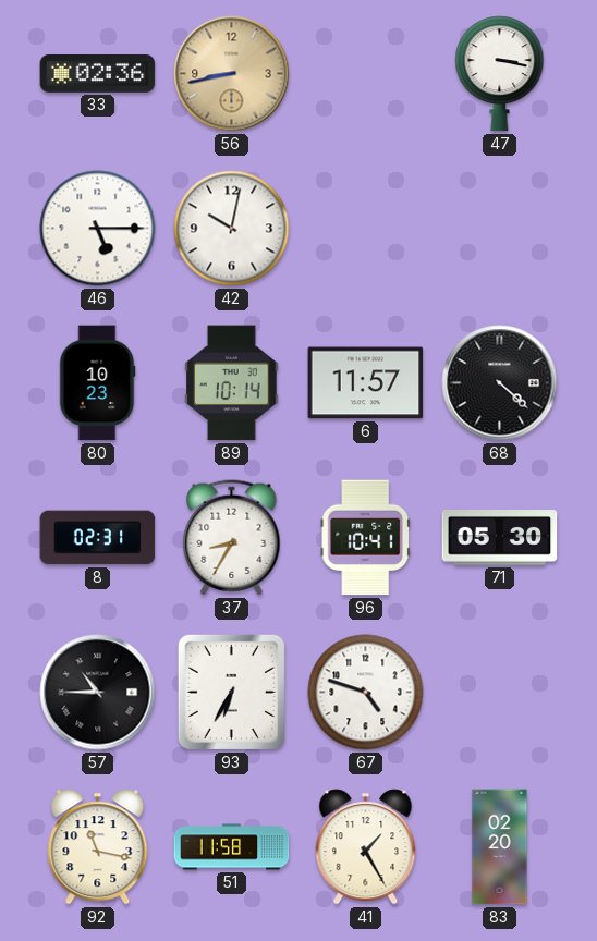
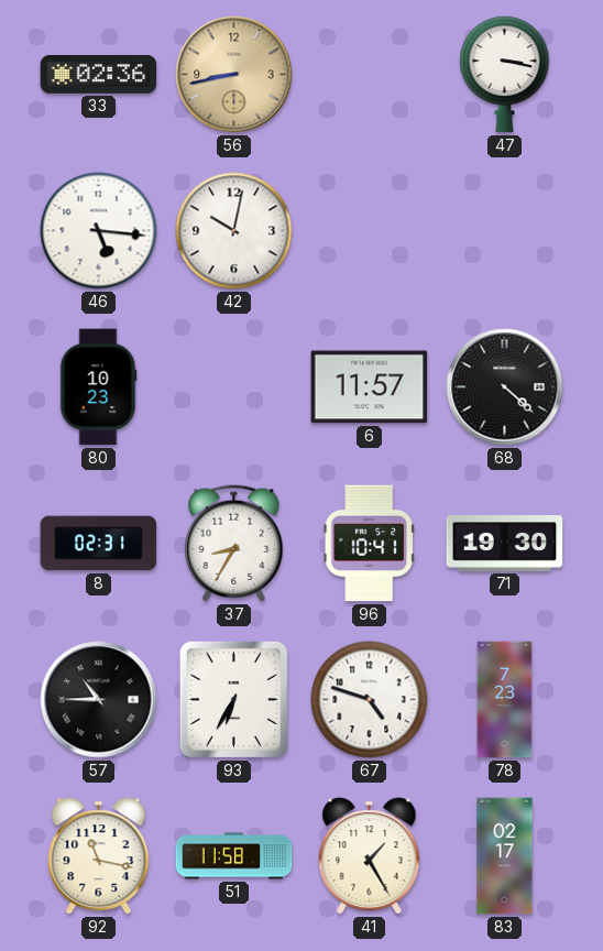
46: 5:15 -> 5:16
89: 10:14 -> none
71: 05:30 -> 19:30
78: none -> 7:23
83: 02:20 -> 02:17
